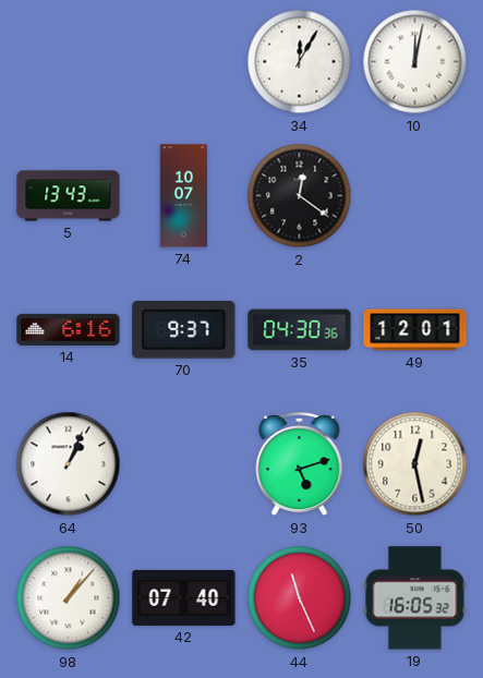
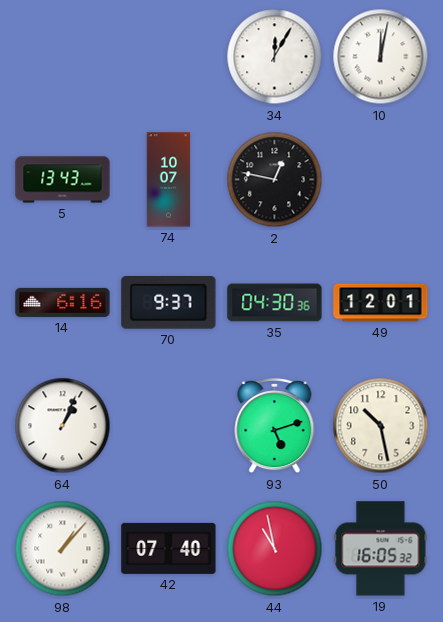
2: 12:21 -> 12:47
50: 12:28 -> 10:28
44: 11:26 -> 10:58
